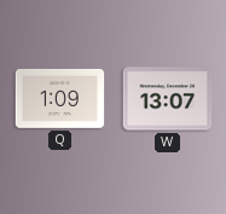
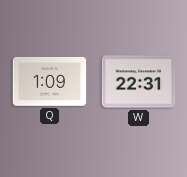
W: 13:07 -> 22:31
